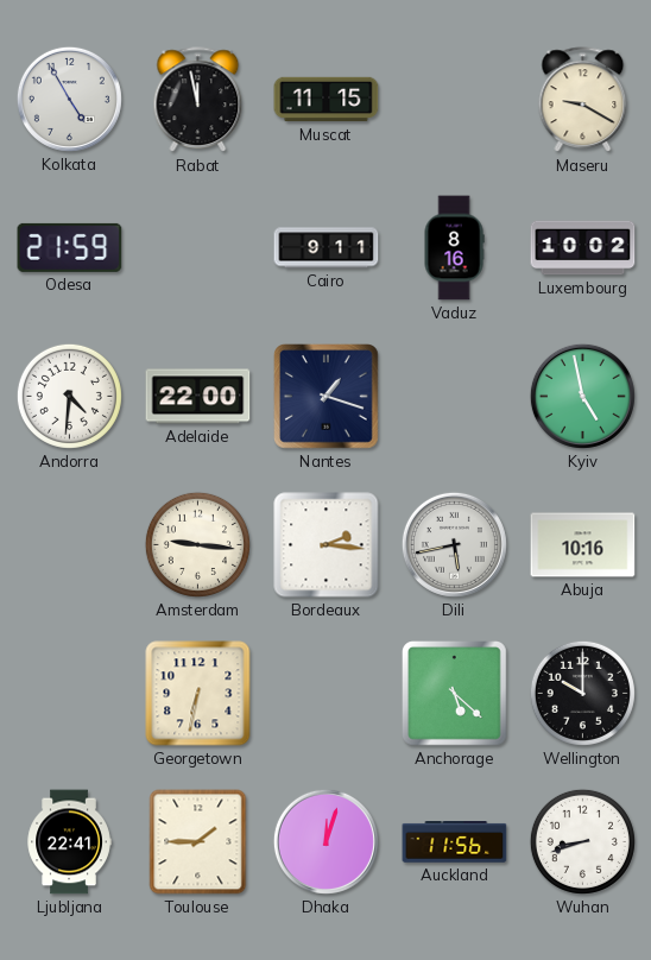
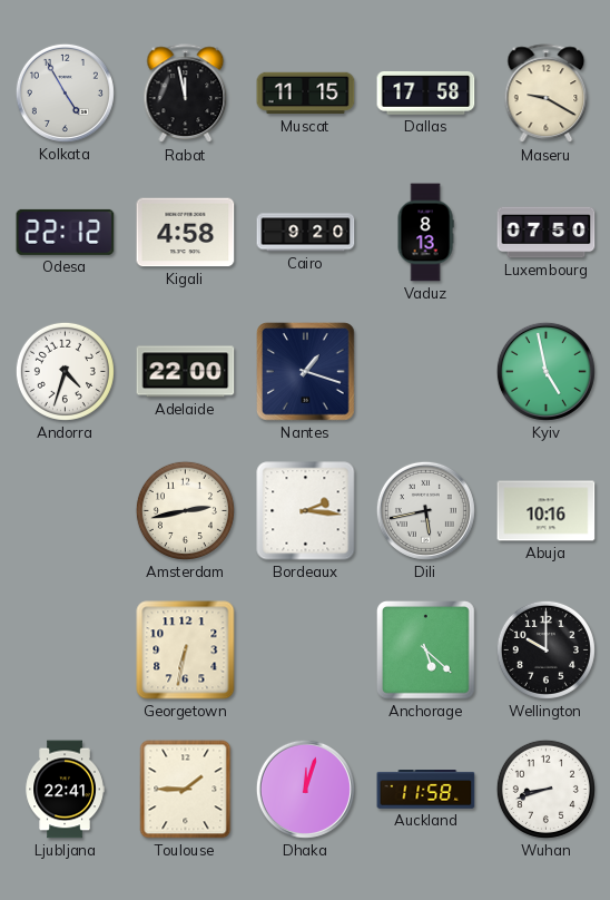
Dallas: none -> 17:58
Odesa: 21:59 -> 22:12
Kigali: none -> 4:58
Cairo: 9:11 -> 9:20
Vaduz: 8:16 -> 8:13
Luxembourg: 10:02 -> 07:50
Andorra: 4:31 -> 4:33
Amsterdam: 9:16 -> 2:43
Auckland: 11:56 -> 11:58
